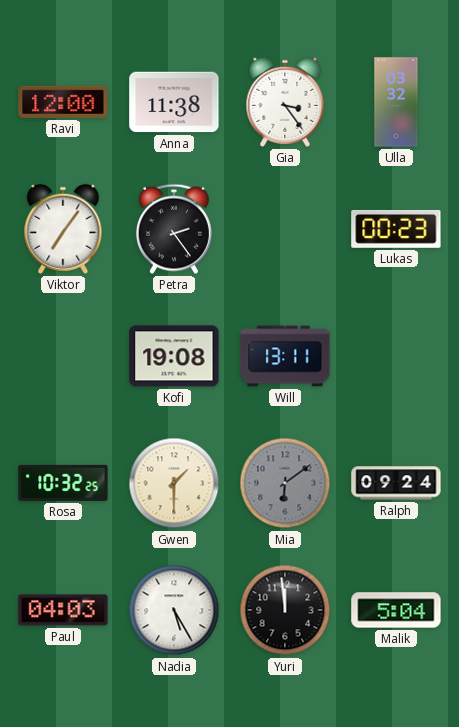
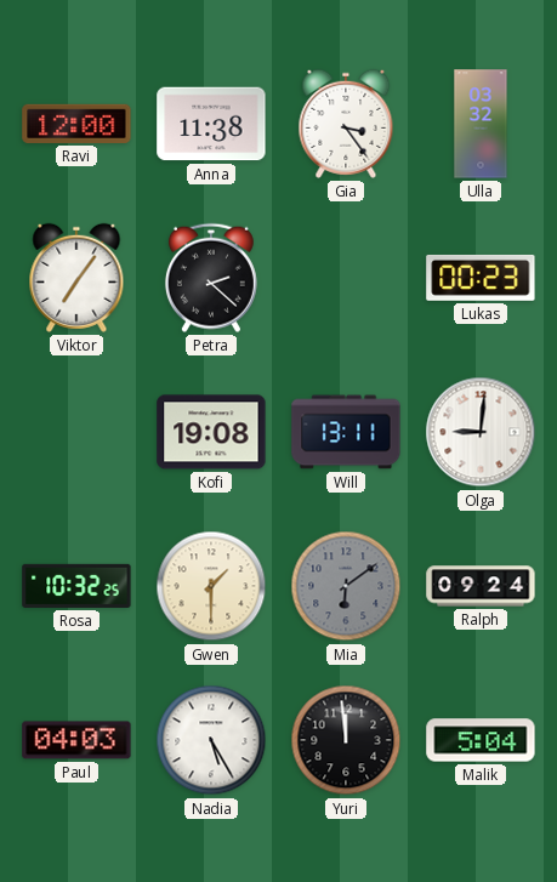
Petra: 2:24 -> 2:22
Olga: none -> 9:01
